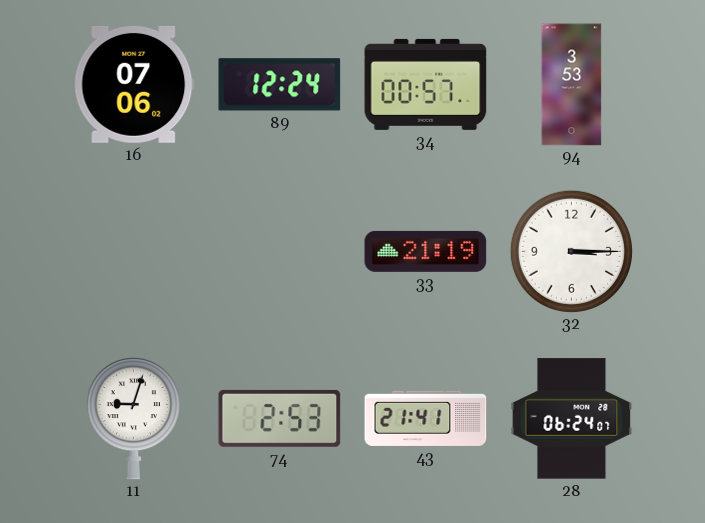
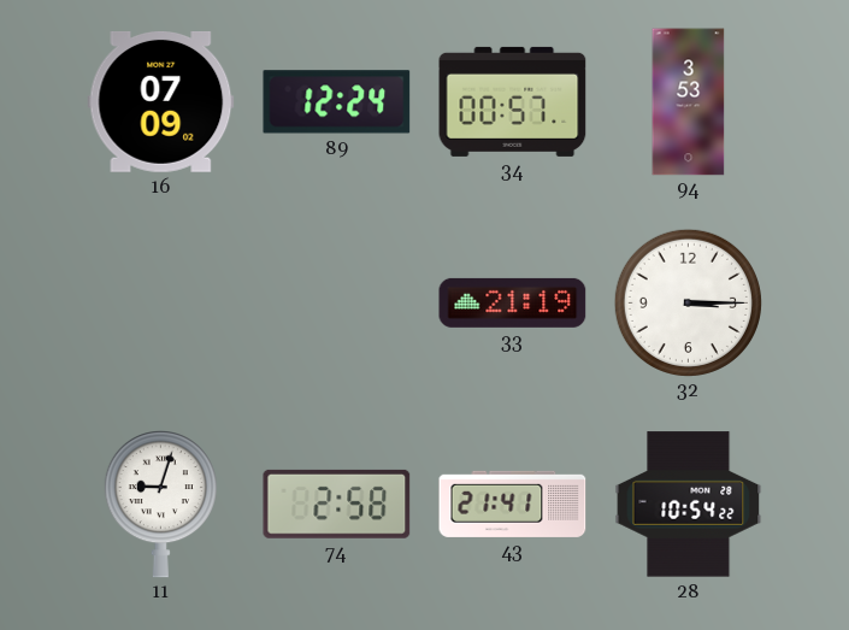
16: 07:06 -> 07:09
74: 2:53 -> 2:58
28: 06:24 -> 10:54
